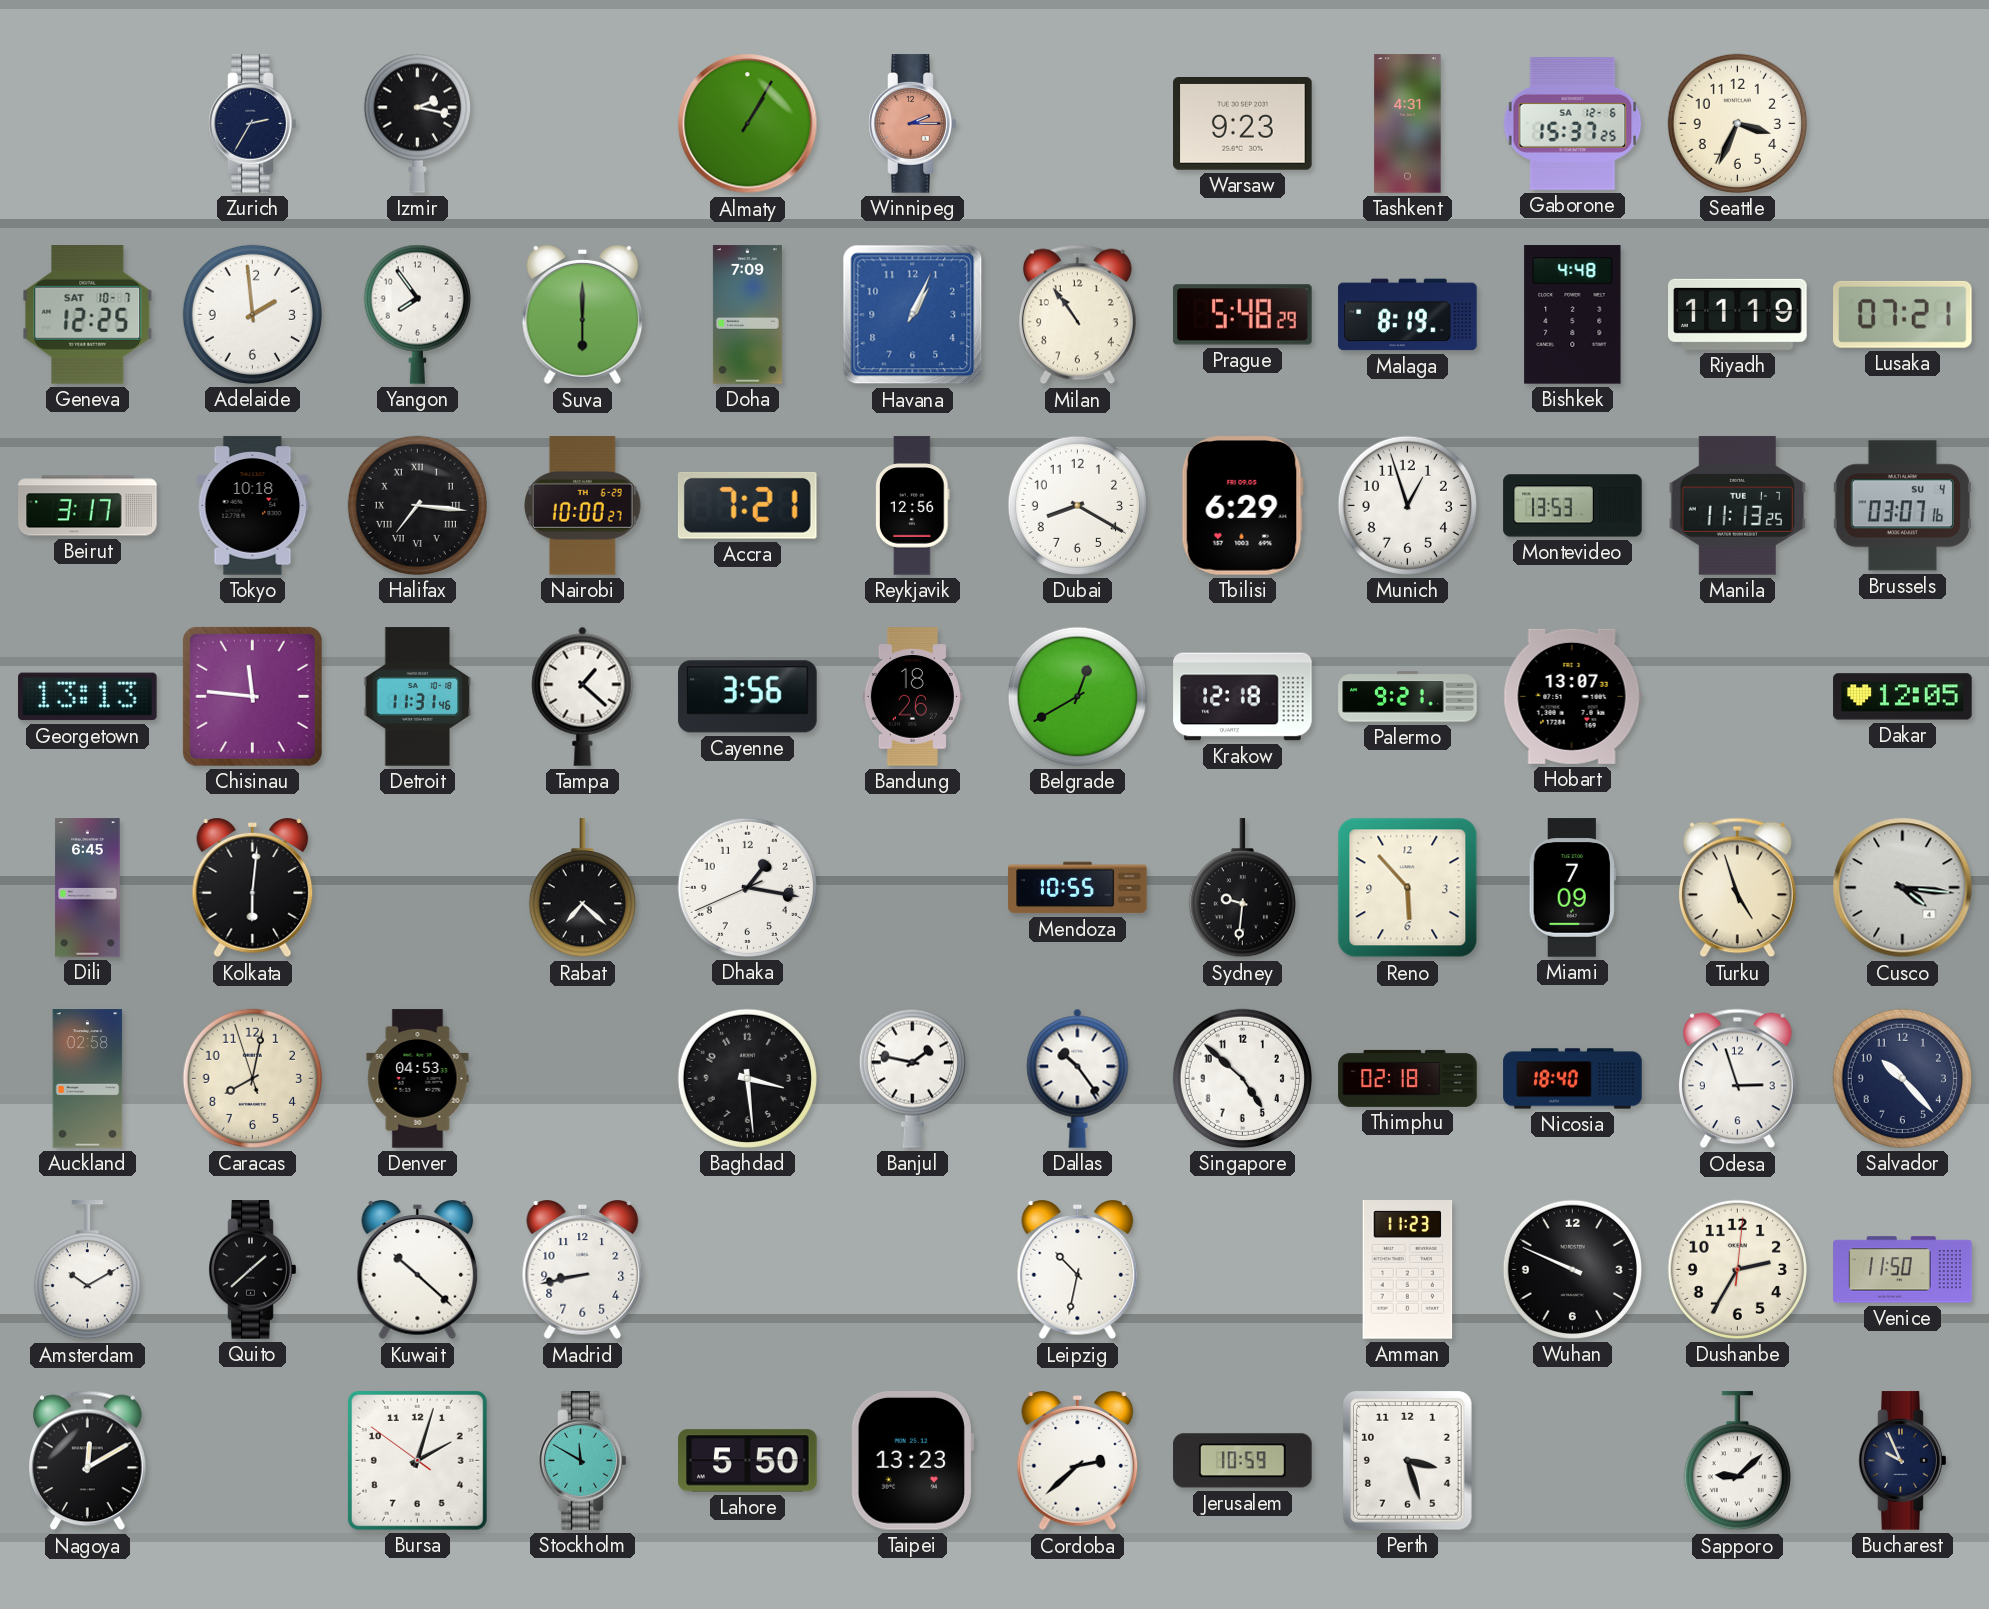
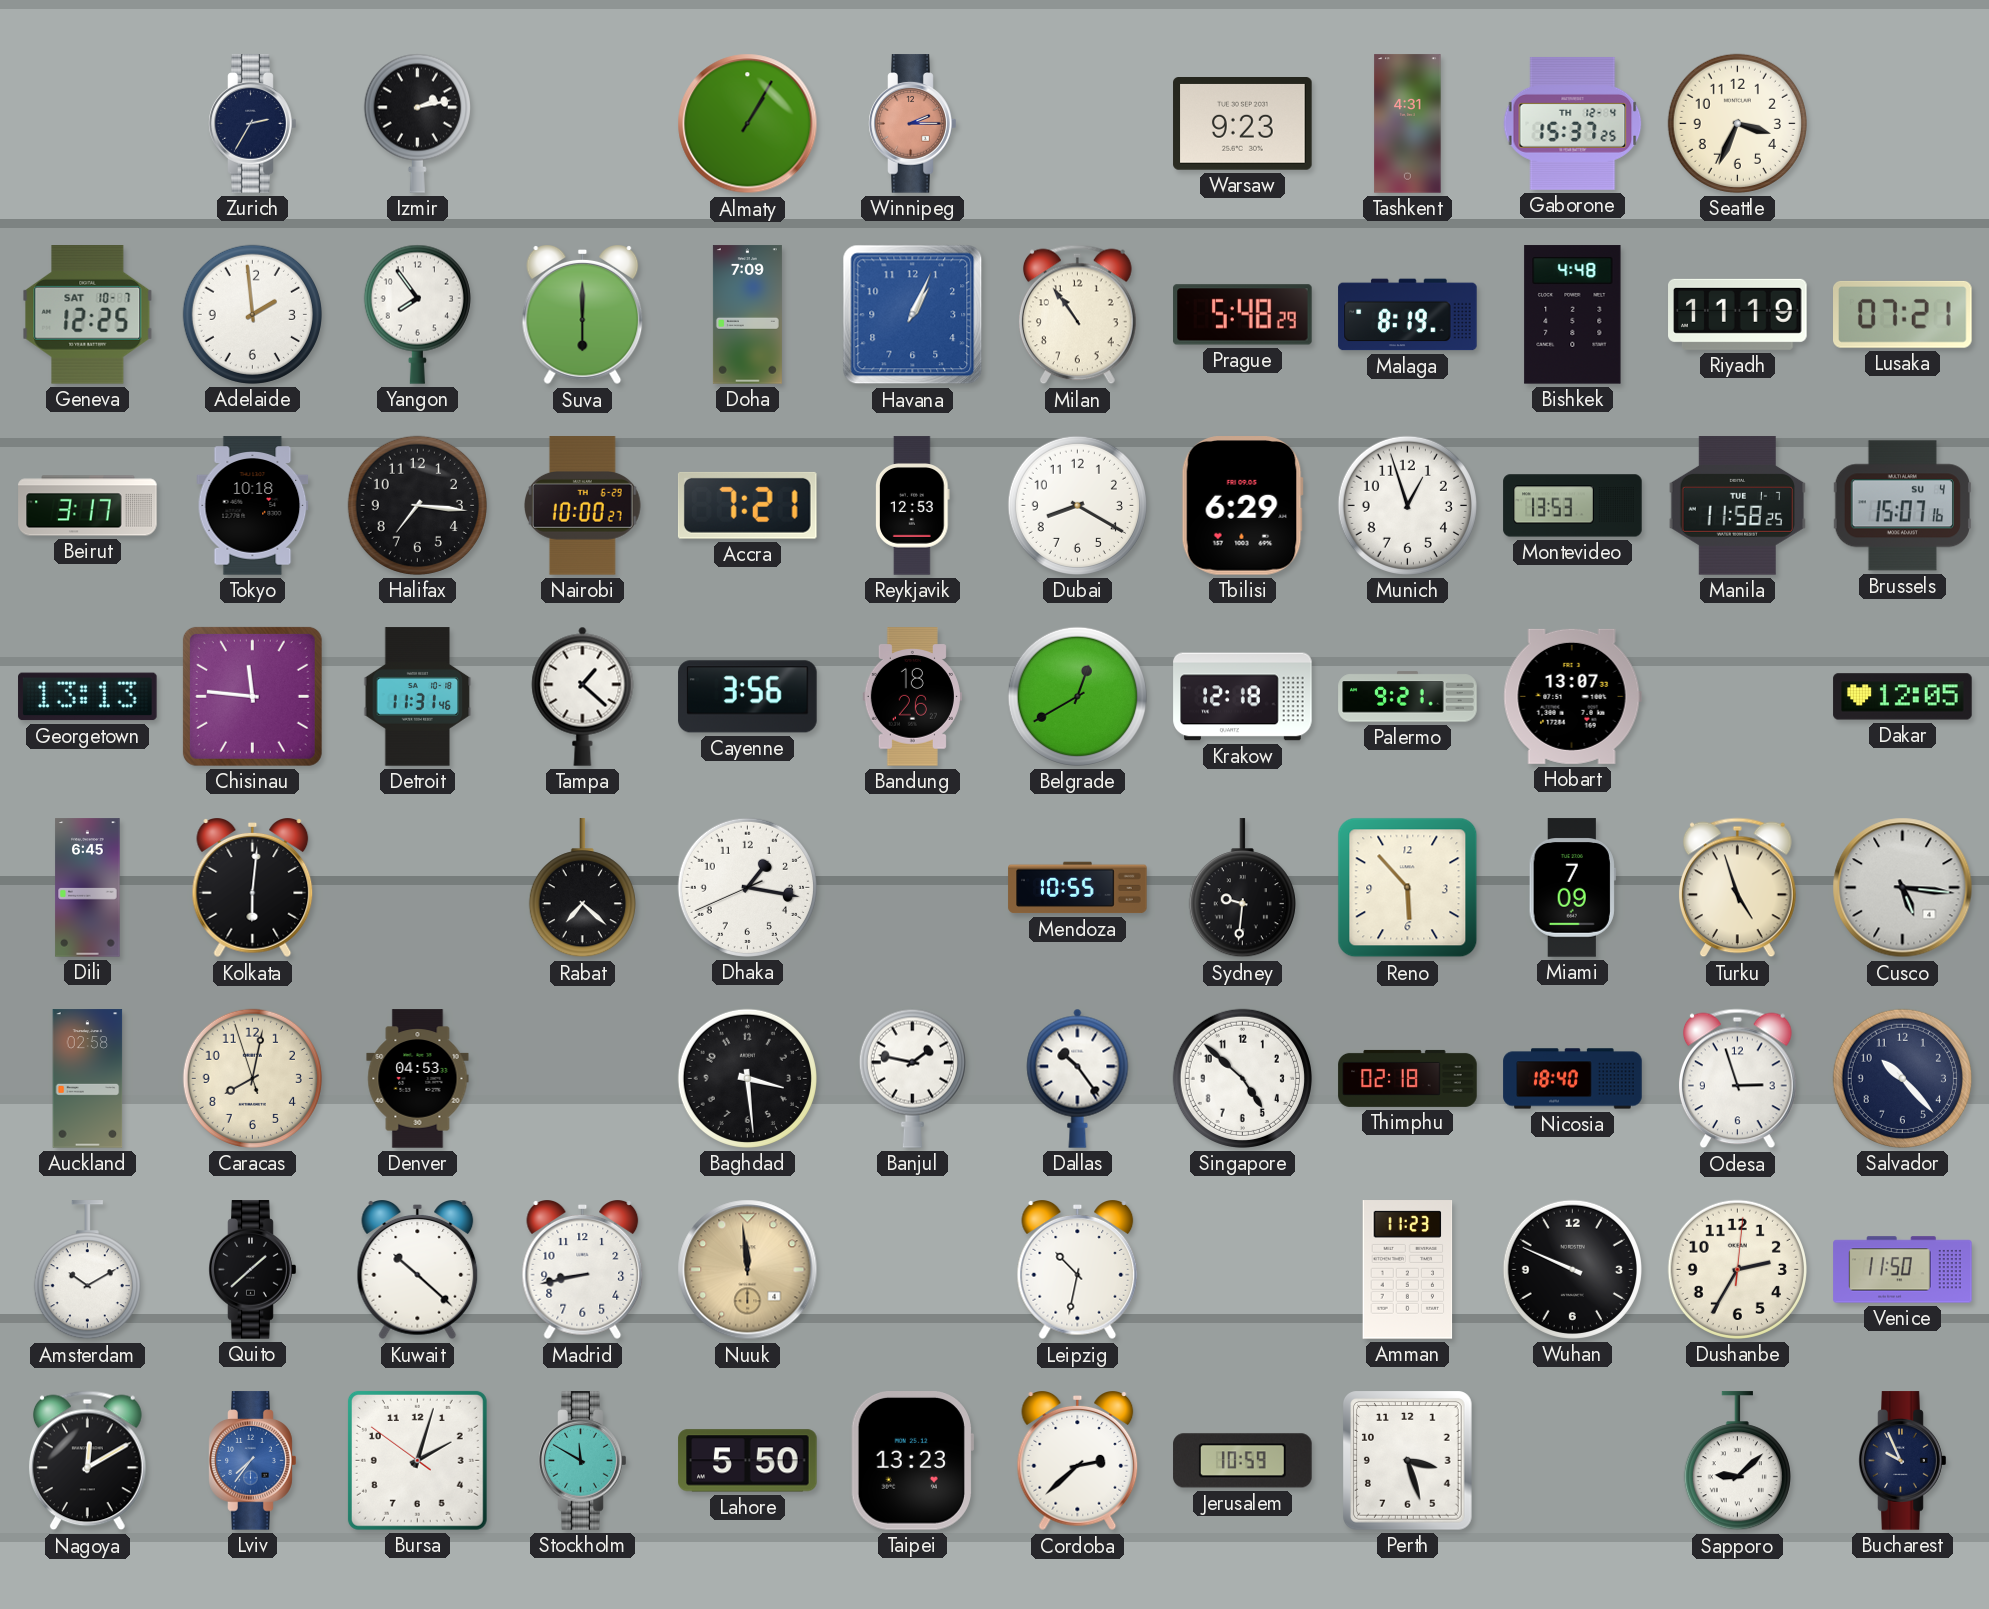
Izmir: 2:17 -> 2:13
Gaborone date: SA 12-6 -> TH 12-4
Halifax numerals: Roman -> Arabic
Reykjavik: 12:56 -> 12:53
Manila: 11:13 -> 11:58
Brussels: 03:07 -> 15:07
Cusco: 4:16 -> 5:16
Nuuk: none -> 11:59
Lviv: none -> 7:36
